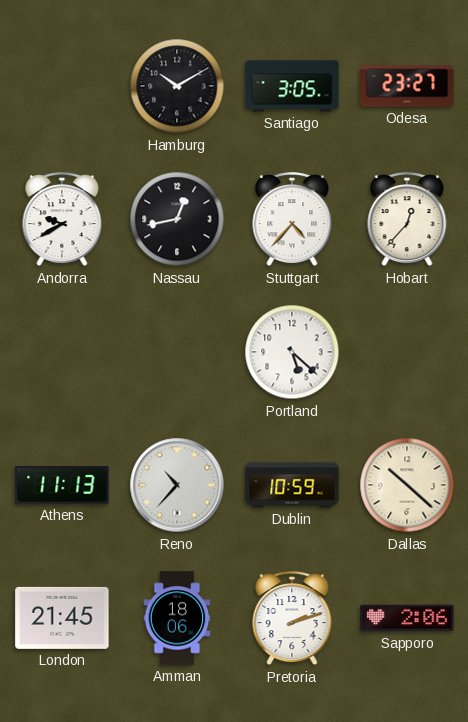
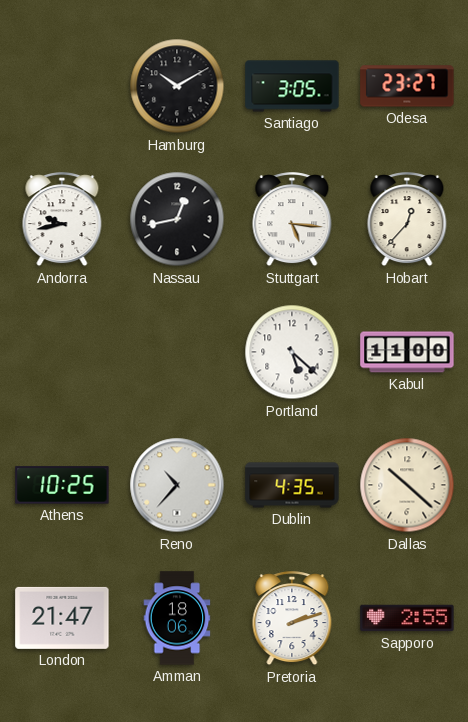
Andorra: 9:40 -> 9:43
Stuttgart: 4:37 -> 5:16
Kabul: none -> 11:00
Athens: 11:13 -> 10:25
Dublin: 10:59 -> 4:35
London: 21:45 -> 21:47
Sapporo: 2:06 -> 2:55
